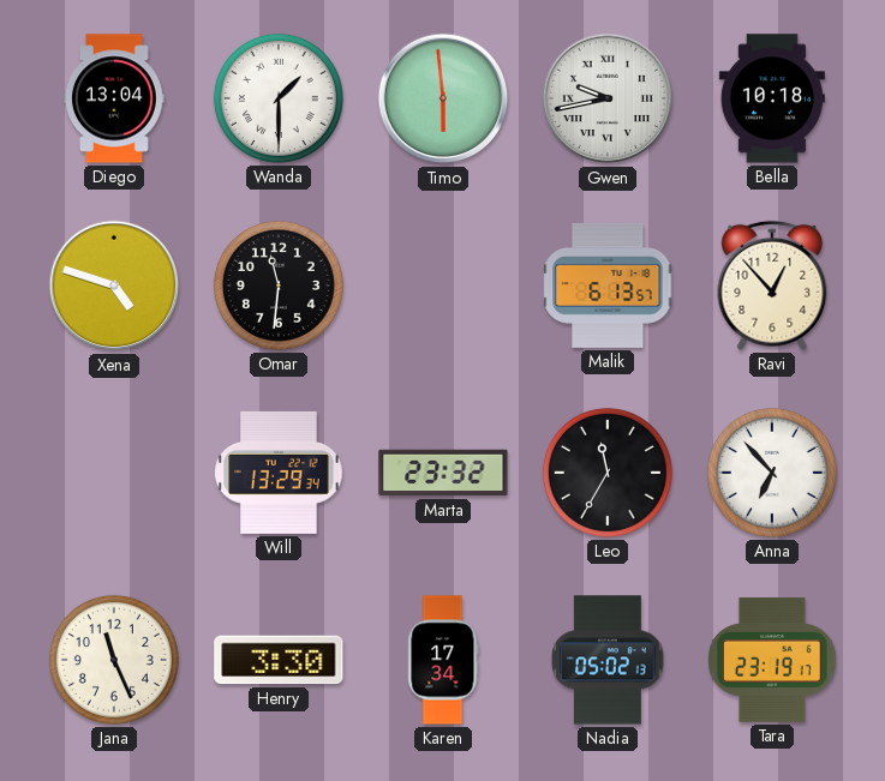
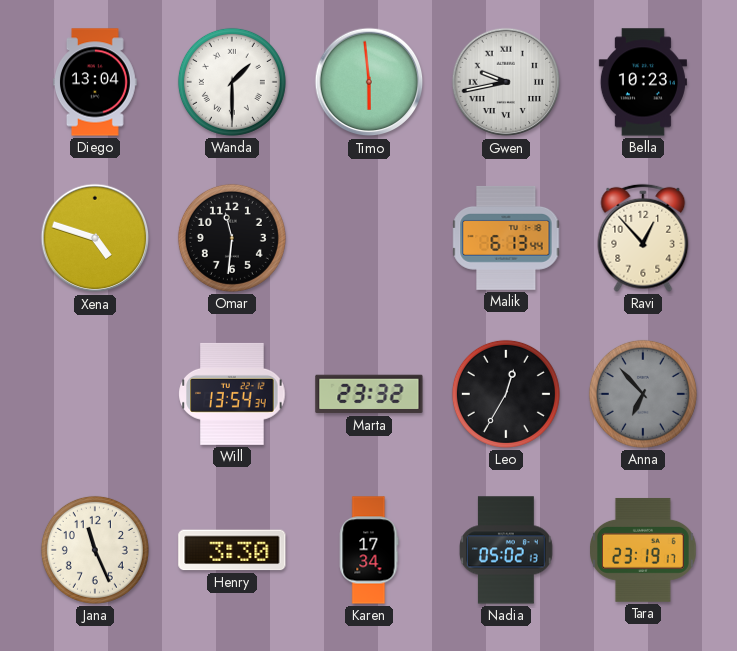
Bella: 10:18 -> 10:23
Malik: 6:13:57 -> 6:13:44
Will: 13:29 -> 13:54
Leo: 11:35 -> 12:35
Anna dial: white -> grey
